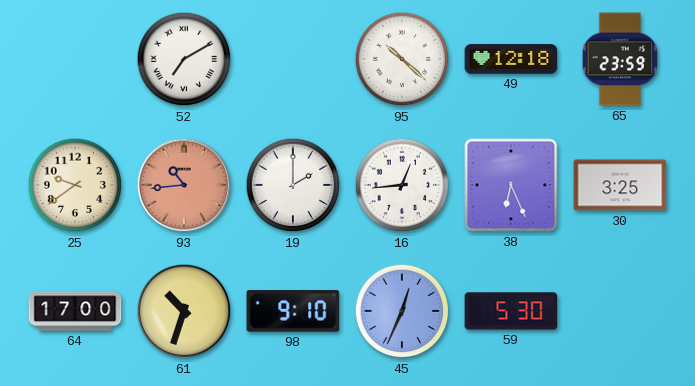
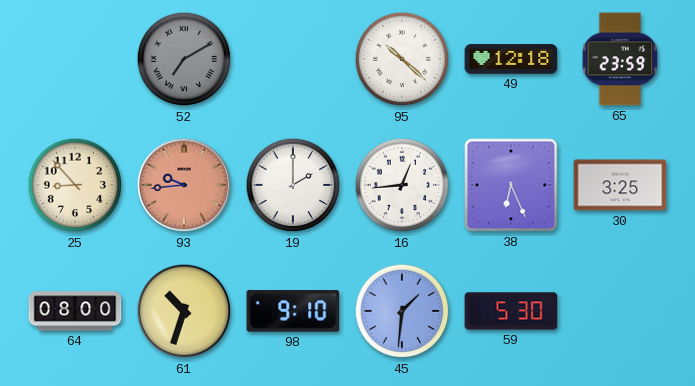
52 dial: white -> grey
25: 9:39 -> 8:53
93: 10:44 -> 9:44
64: 17:00 -> 08:00
45: 12:34 -> 1:31
